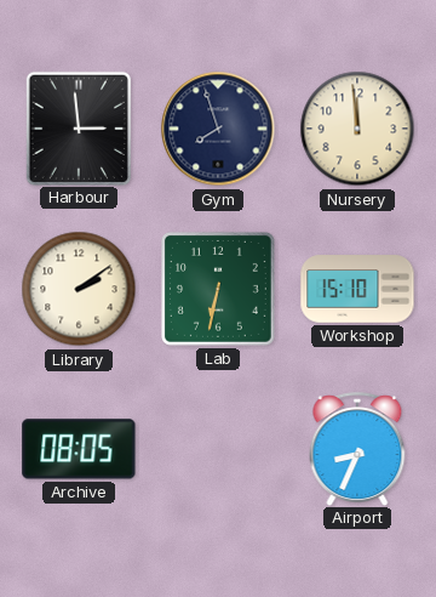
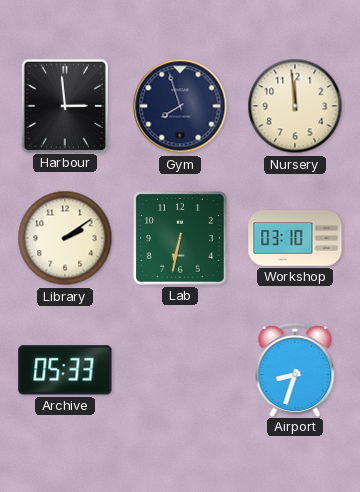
Workshop: 15:10 -> 03:10
Archive: 08:05 -> 05:33
Airport: 8:34 -> 8:33
